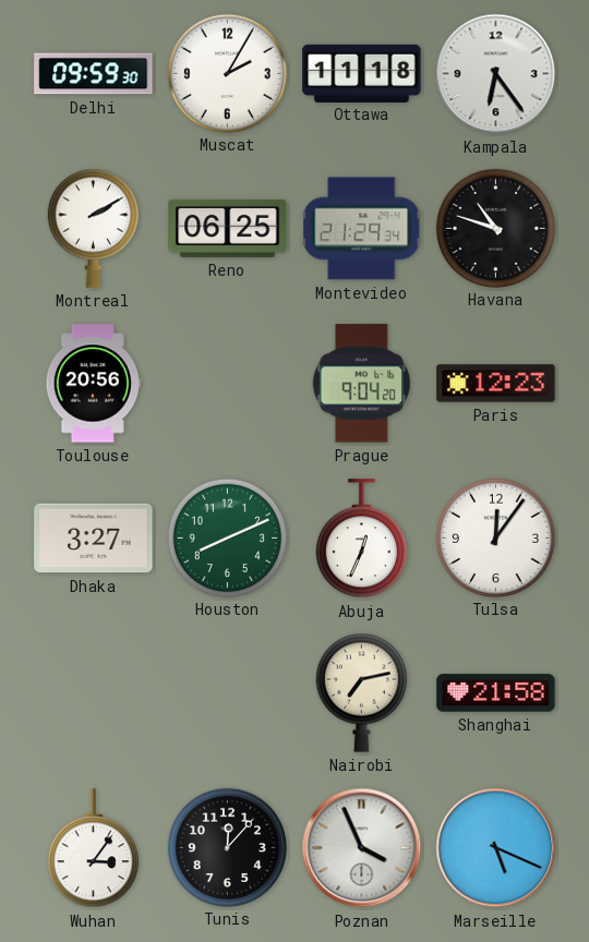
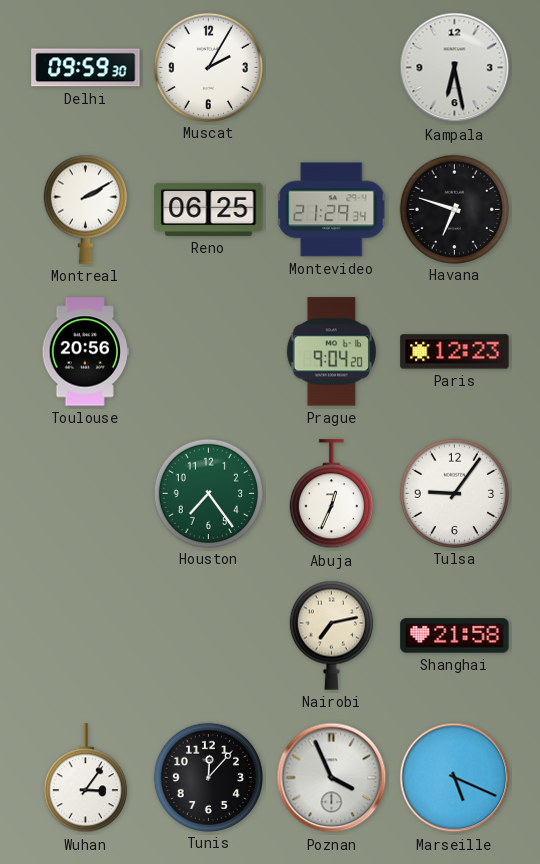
Ottawa: 11:18 -> none
Kampala: 6:24 -> 6:28
Havana: 10:48 -> 6:48
Dhaka: 3:27 -> none
Houston: 8:11 -> 7:24
Tulsa: 12:06 -> 9:06
